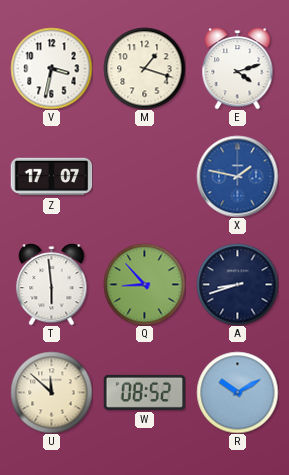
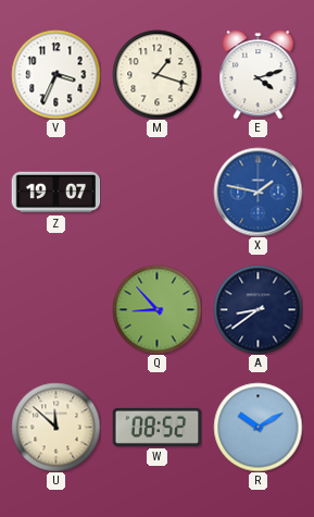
V: 3:32 -> 3:34
Z: 17:07 -> 19:07
T: 5:59 -> none
A: 8:42 -> 8:39
